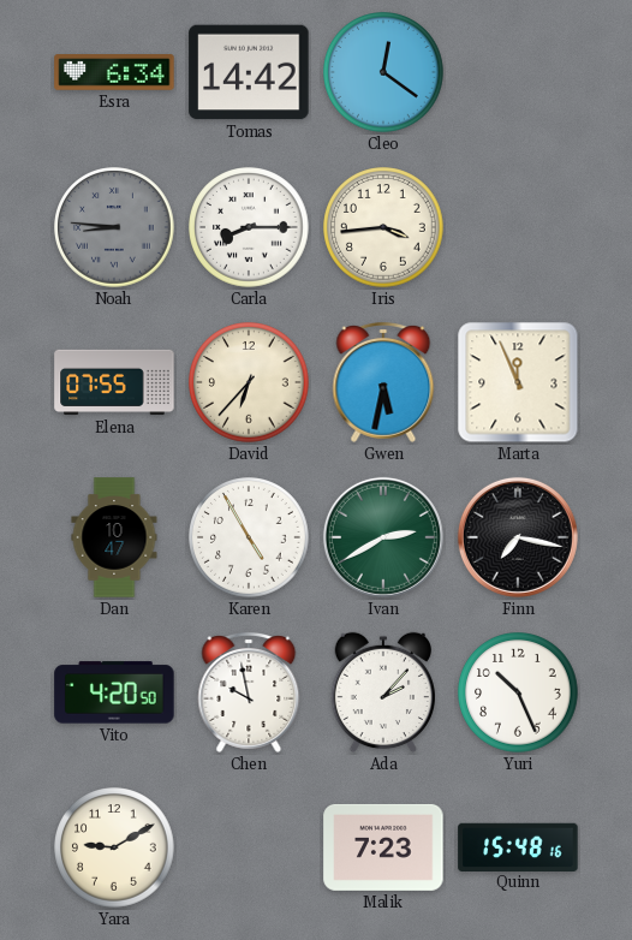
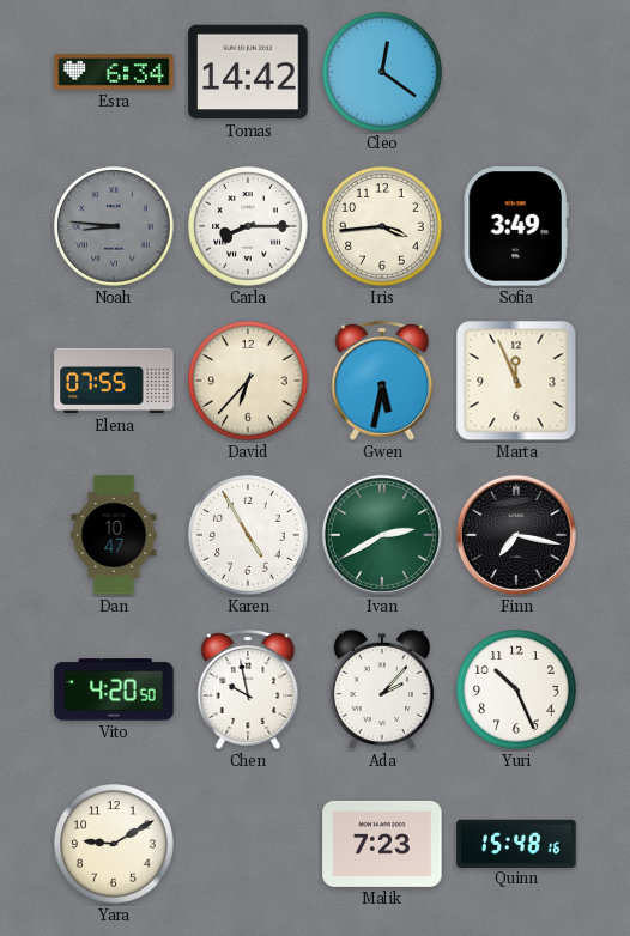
Sofia: none -> 3:49
